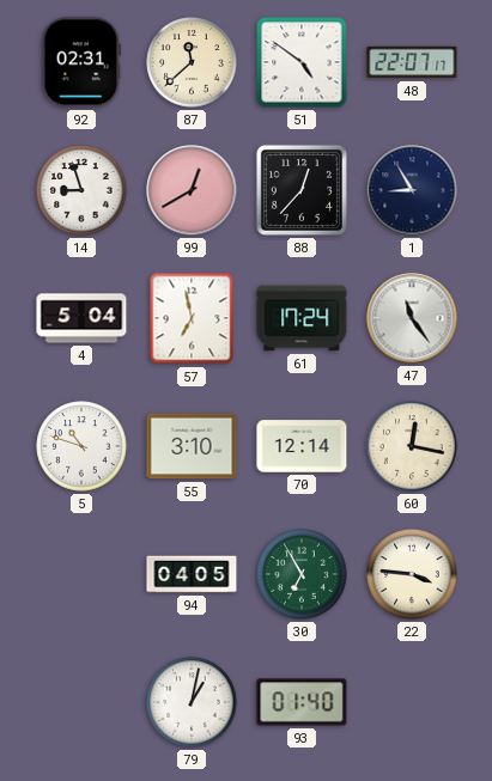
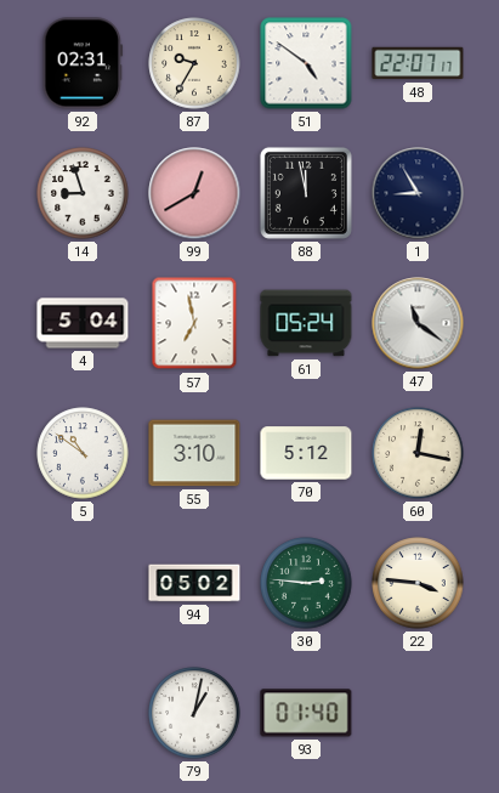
87: 11:38 -> 9:35
88: 12:37 -> 11:58
61: 17:24 -> 05:24
47: 11:24 -> 11:21
5: 10:48 -> 10:51
70: 12:14 -> 5:12
94: 04:05 -> 05:02
30: 6:55 -> 2:46
